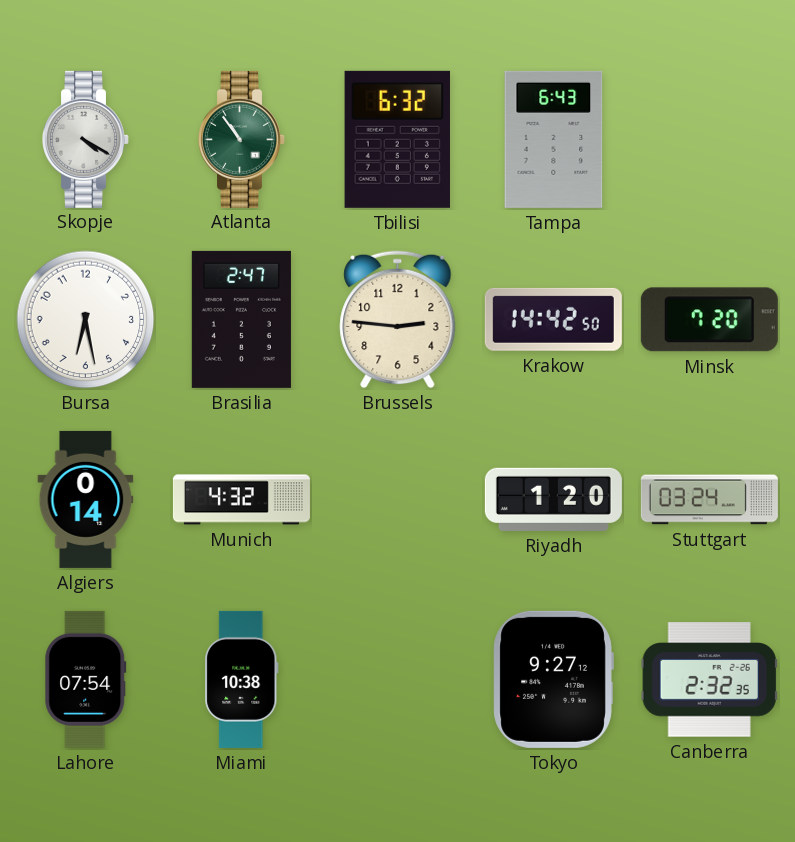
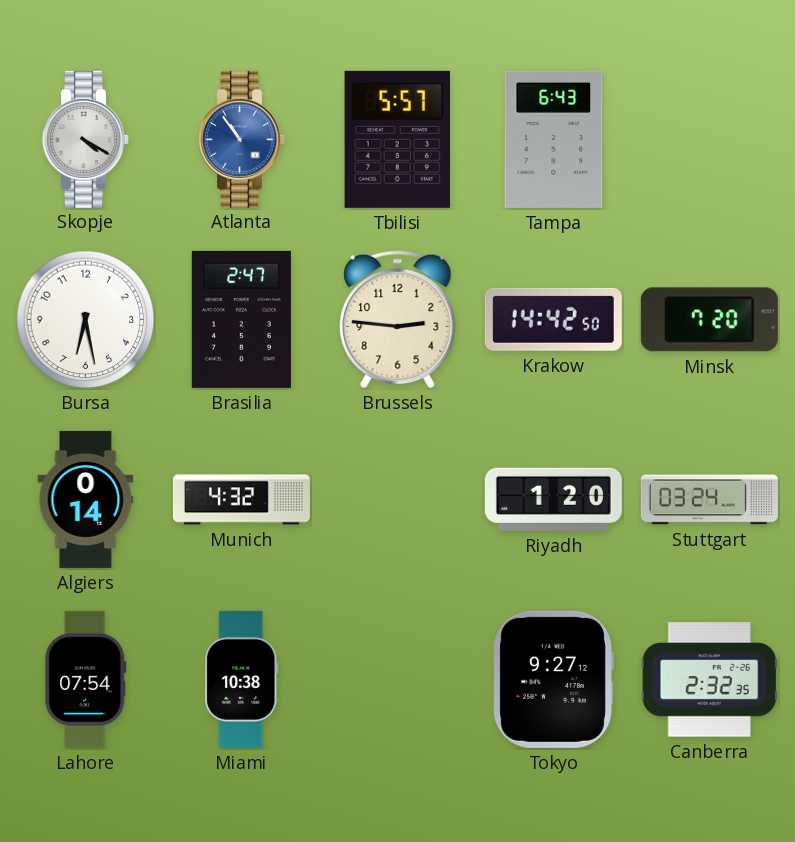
Atlanta dial: green -> blue
Tbilisi: 6:32 -> 5:57
